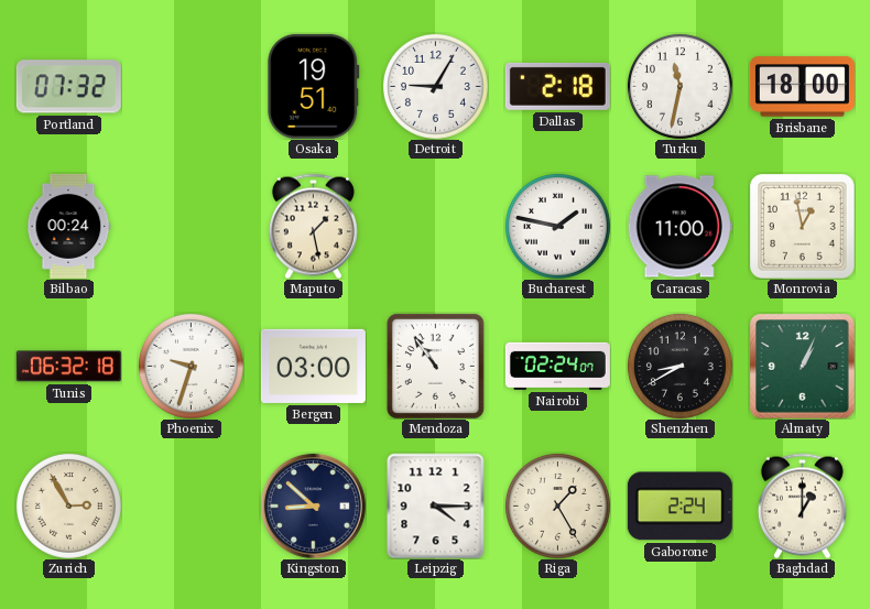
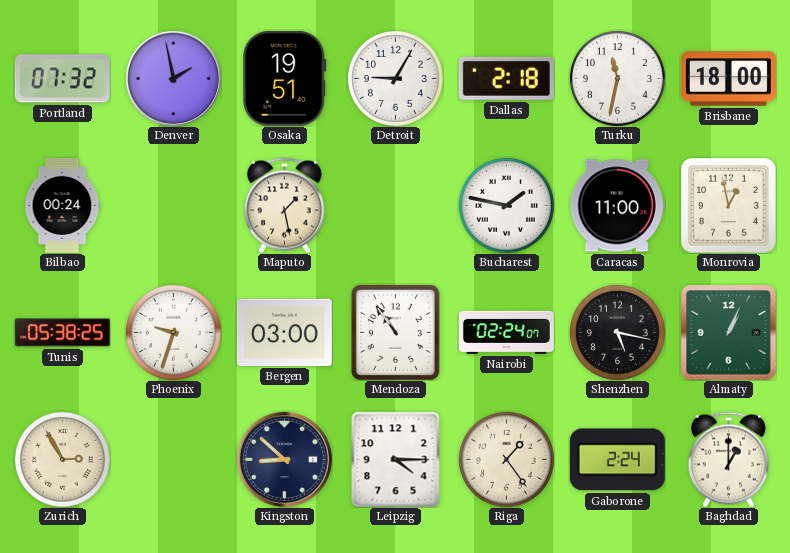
Denver: none -> 1:58
Tunis: 06:32 -> 05:38
Shenzhen: 8:40 -> 5:17
Riga: 1:25 -> 1:24
